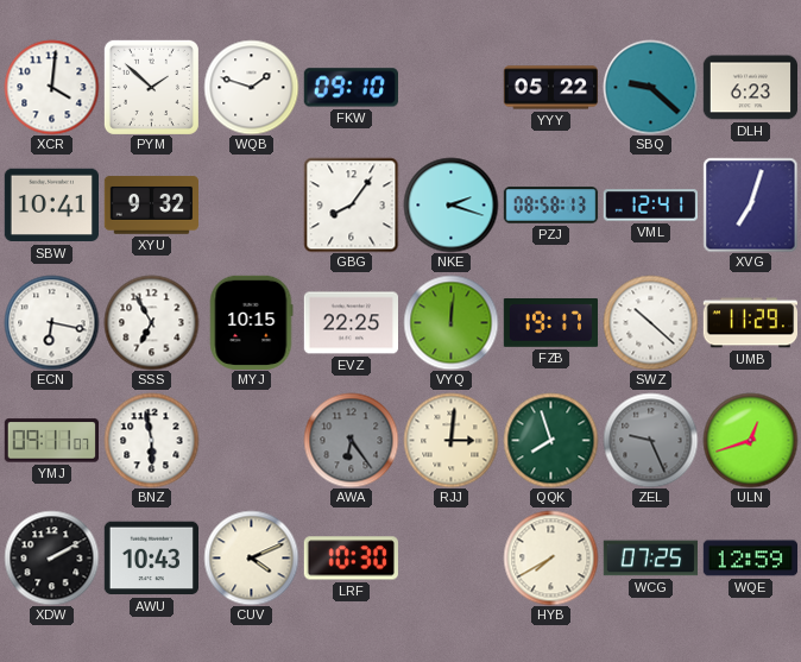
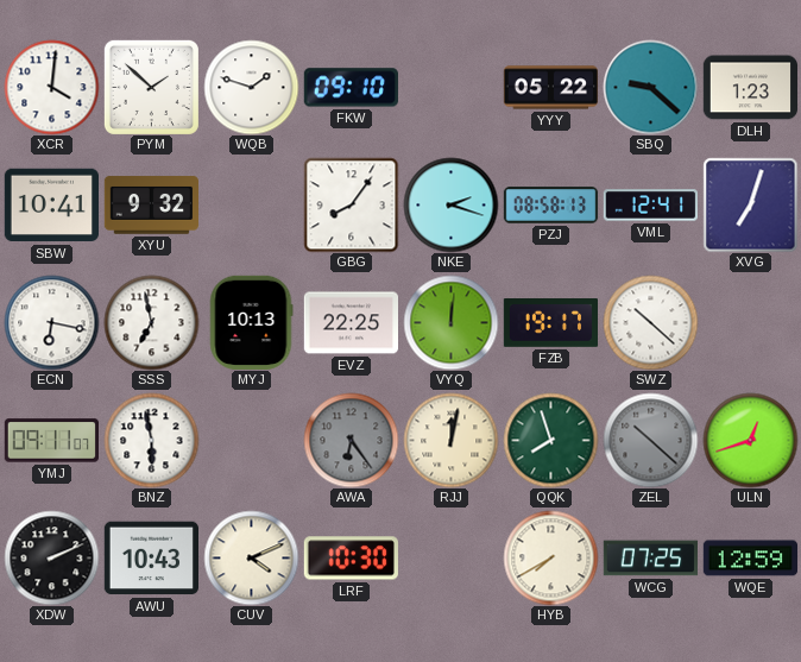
DLH: 6:23 -> 1:23
SSS: 6:55 -> 6:58
MYJ: 10:15 -> 10:13
UMB: 11:29 -> none
RJJ: 3:01 -> 12:02
ZEL: 9:26 -> 10:22
XDW: 2:10 -> 2:11
